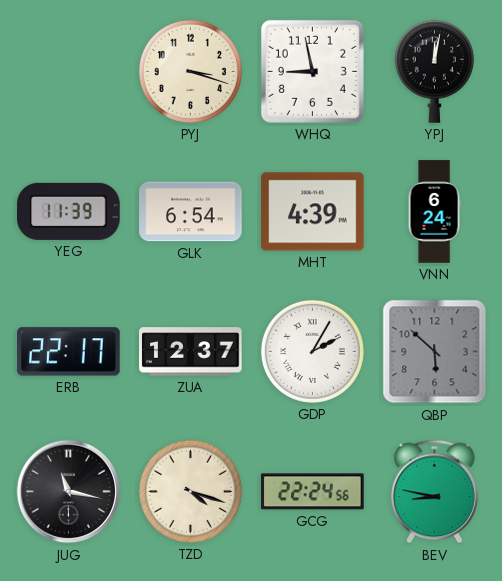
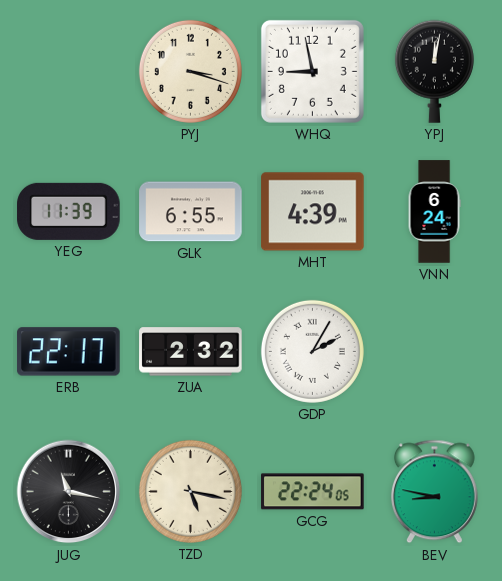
GLK: 6:54 -> 6:55
ZUA: 12:37 -> 2:32
QBP: 5:52 -> none
TZD: 4:18 -> 5:17
GCG: 22:24:56 -> 22:24:05
